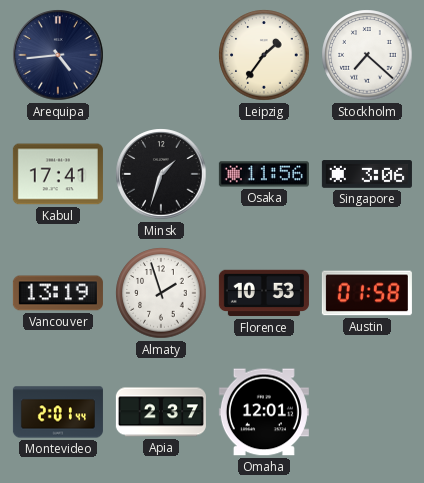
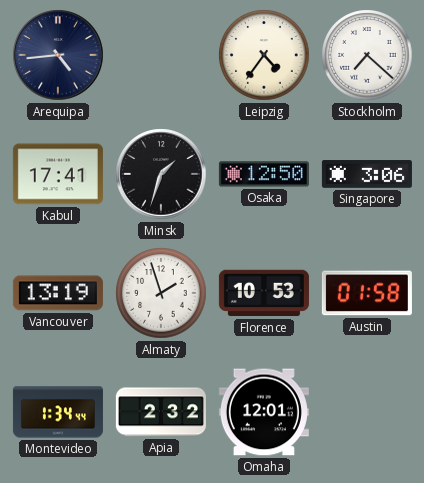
Leipzig: 1:36 -> 4:36
Osaka: 11:56 -> 12:50
Montevideo: 2:01 -> 1:34
Apia: 2:37 -> 2:32
